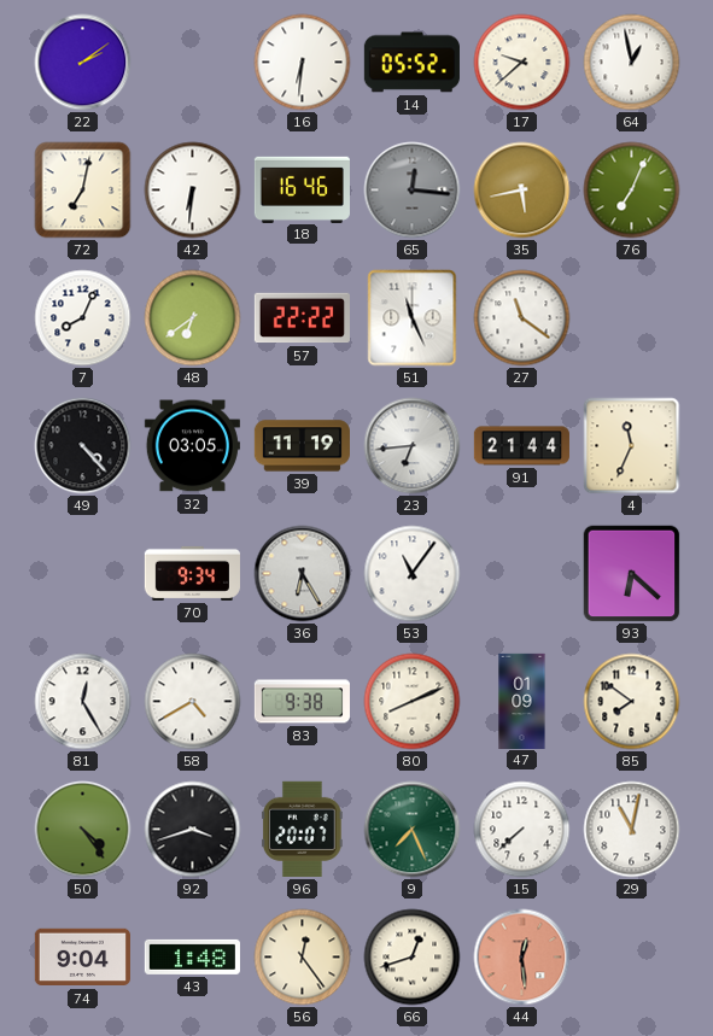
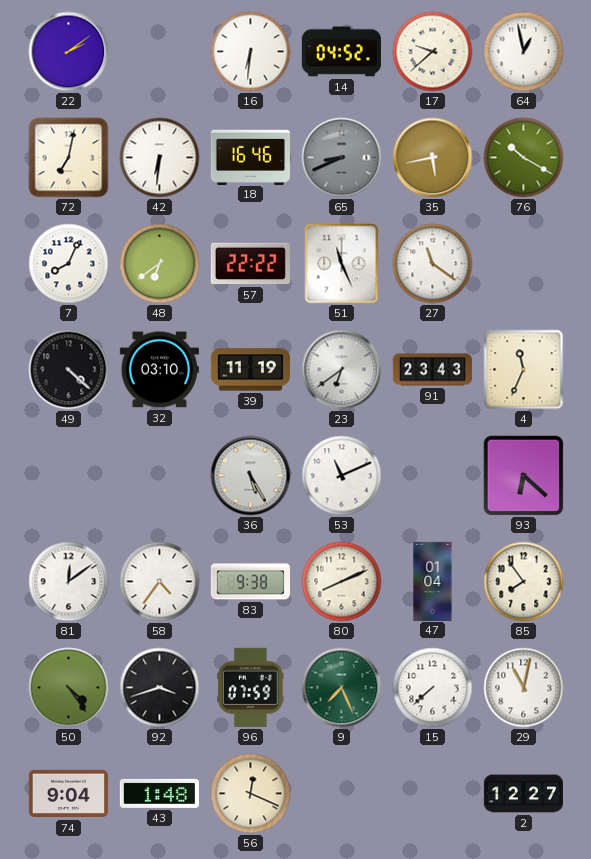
14: 05:52 -> 04:52
65: 12:16 -> 8:41
76: 7:04 -> 10:20
49: 4:23 -> 4:22
32: 03:05 -> 03:10
23: 6:44 -> 6:39
91: 21:44 -> 23:43
70: 9:34 -> none
36: 6:25 -> 5:25
53: 11:06 -> 11:11
81: 12:25 -> 12:09
58: 4:40 -> 4:36
47: 01:09 -> 01:04
85: 7:51 -> 7:54
96: 20:07 -> 07:59
56: 12:24 -> 12:19
66: 12:42 -> none
44: 12:29 -> none
2: none -> 12:27
